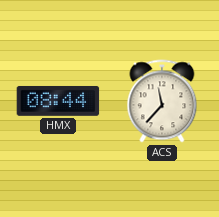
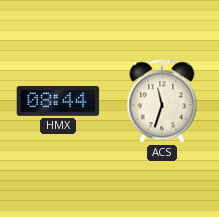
ACS: 11:37 -> 11:33
